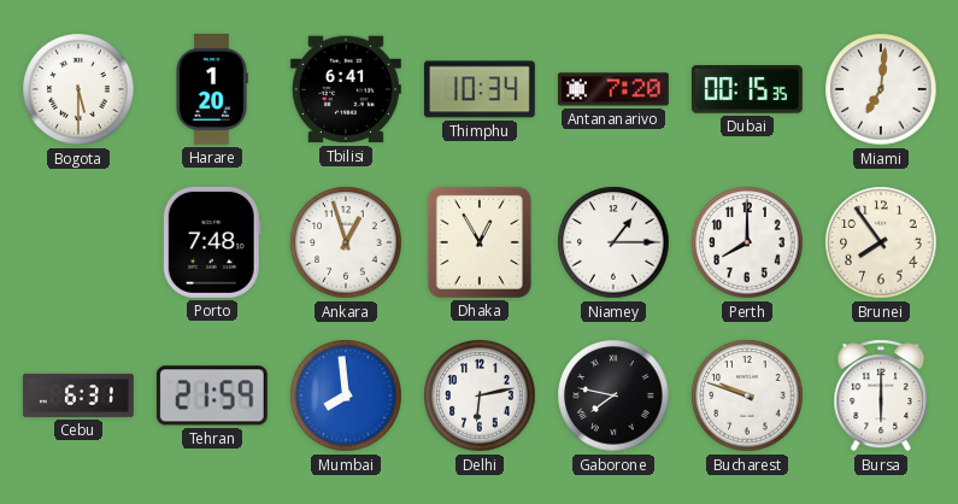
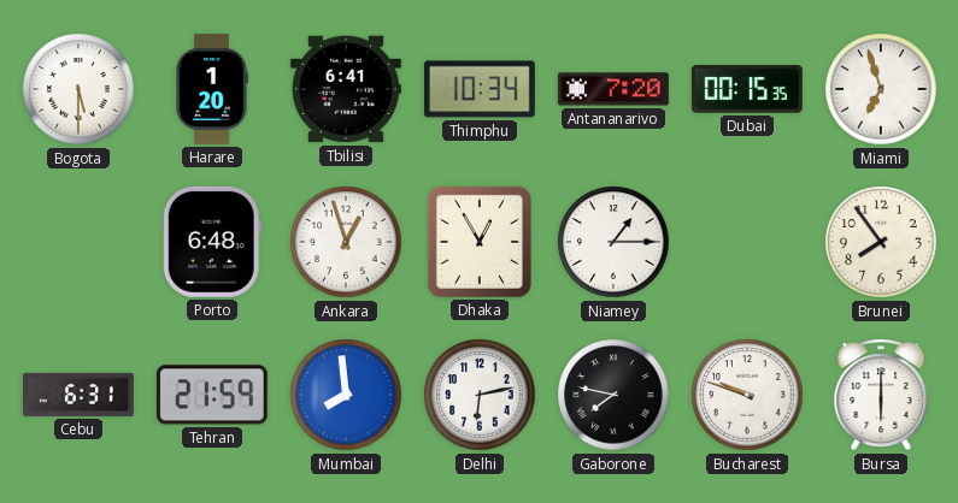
Miami: 7:01 -> 6:57
Porto: 7:48 -> 6:48
Perth: 8:00 -> none
